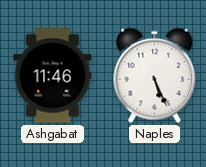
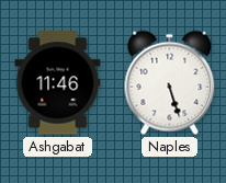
Naples: 5:26 -> 5:27
